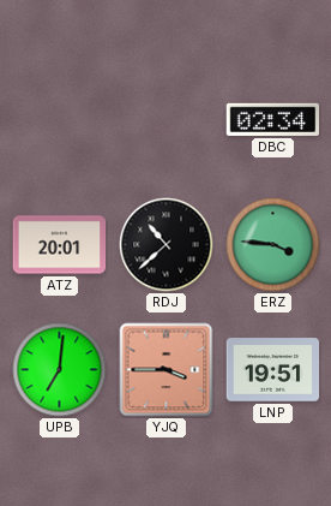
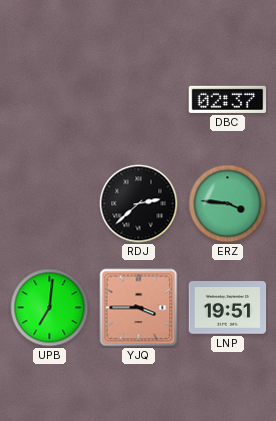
DBC: 02:34 -> 02:37
ATZ: 20:01 -> none
RDJ: 10:38 -> 2:38
